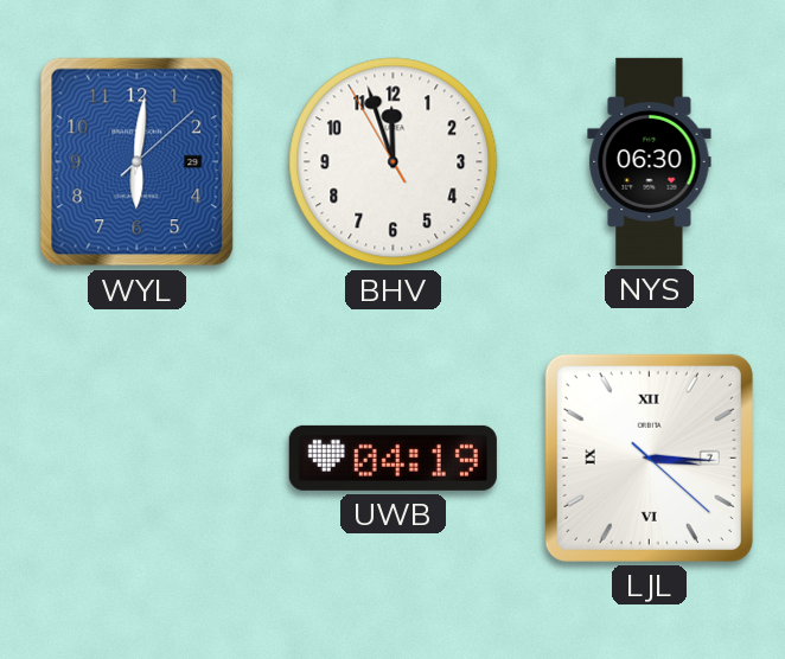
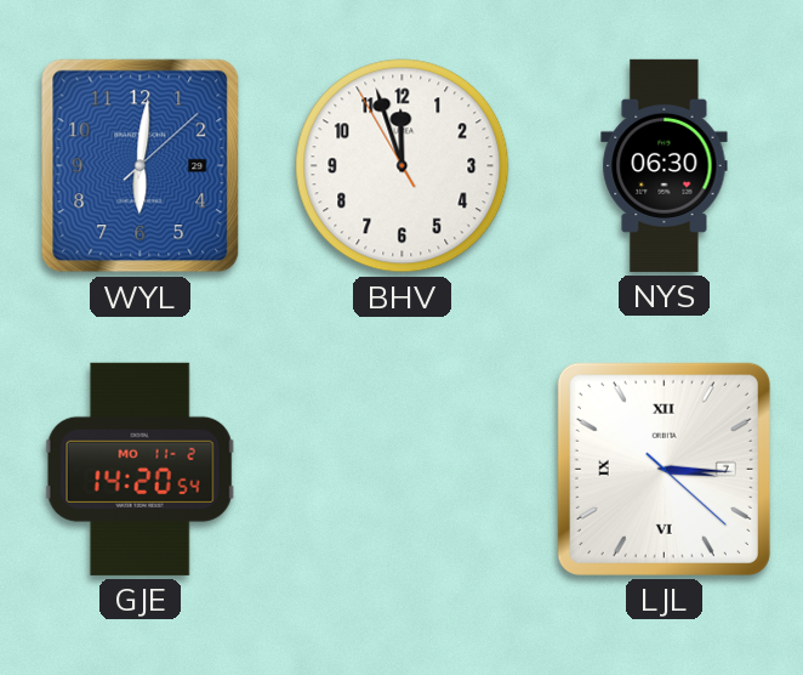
GJE: none -> 14:20
UWB: 04:19 -> none
